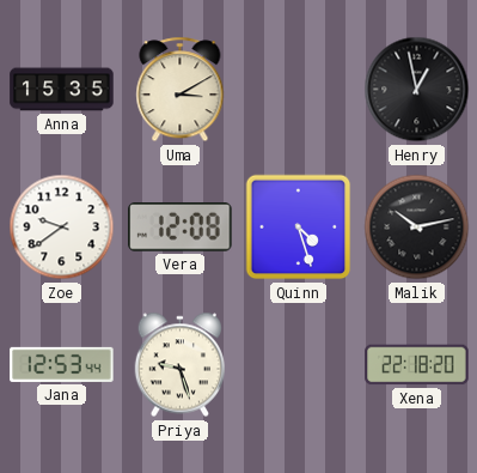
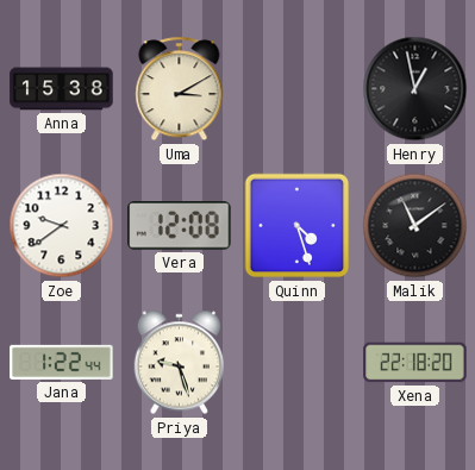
Anna: 15:35 -> 15:38
Malik: 10:13 -> 11:09
Jana: 12:53 -> 1:22
